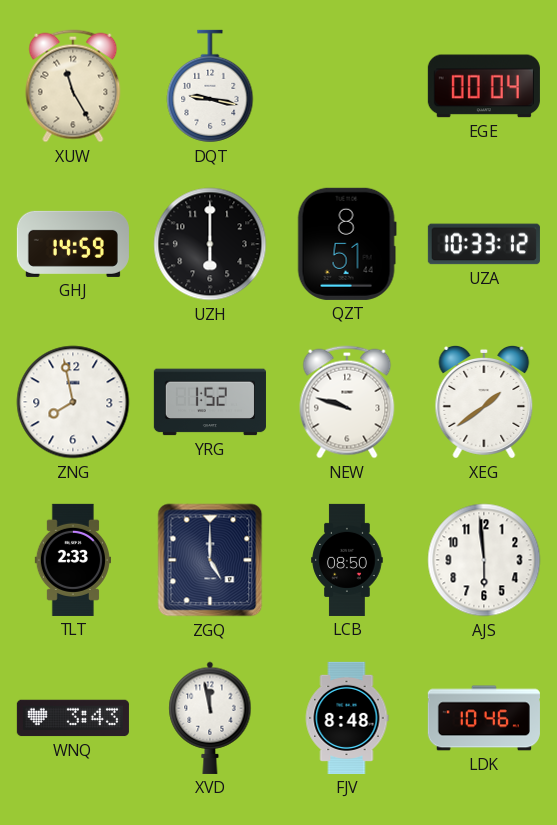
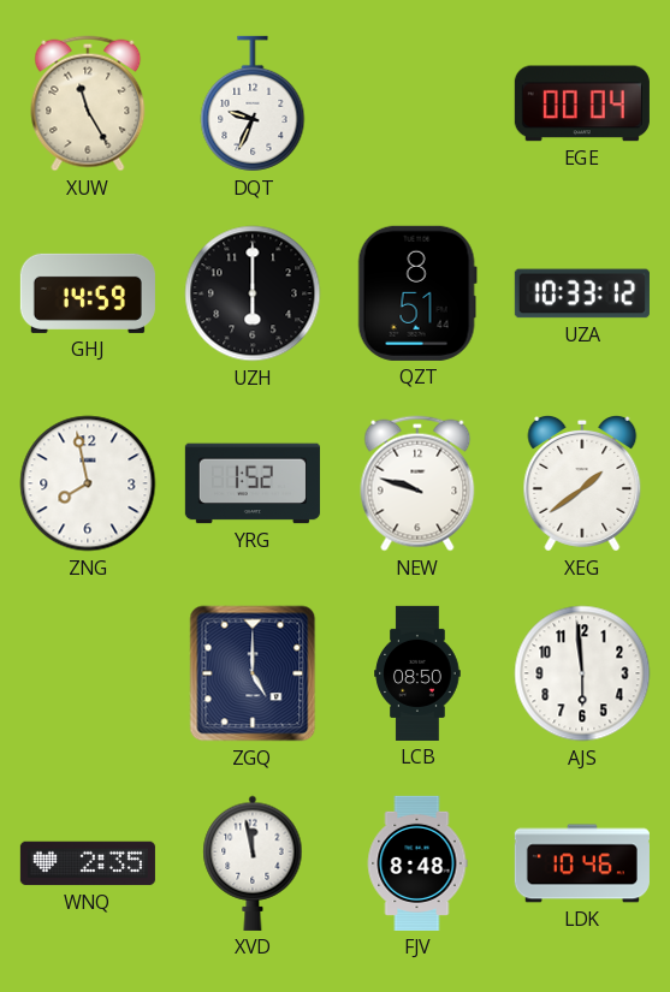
DQT: 9:17 -> 9:34
TLT: 2:33 -> none
WNQ: 3:43 -> 2:35
